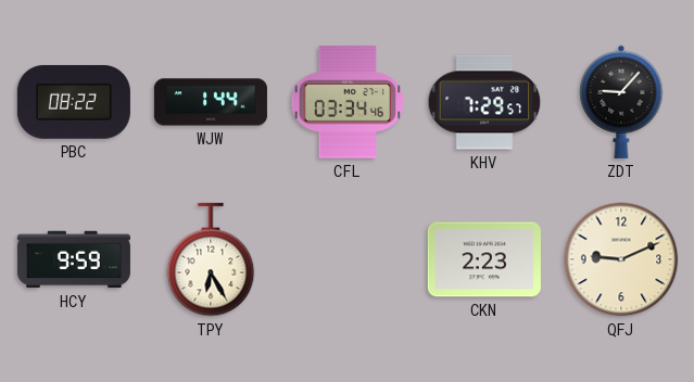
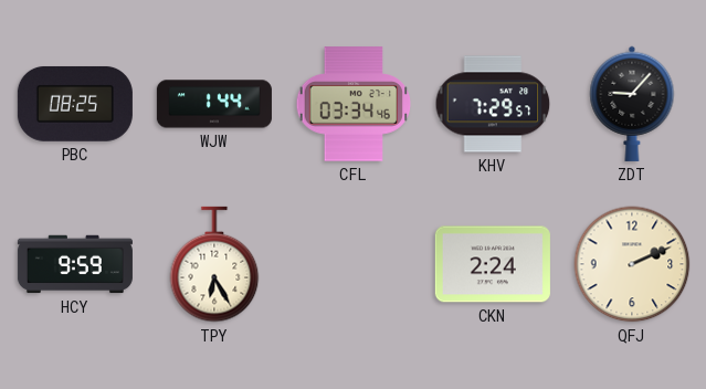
PBC: 08:22 -> 08:25
CKN: 2:23 -> 2:24
QFJ: 9:11 -> 2:11
